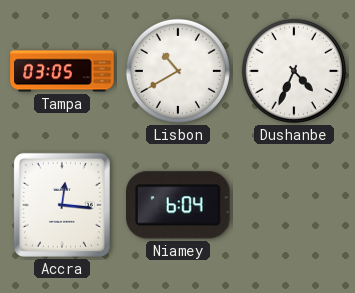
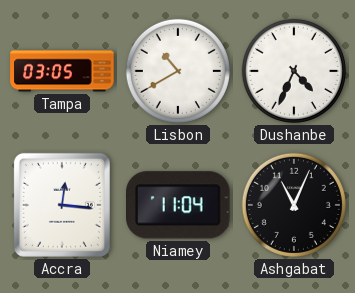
Niamey: 6:04 -> 11:04
Ashgabat: none -> 11:04
